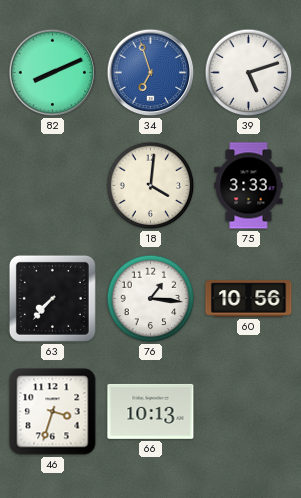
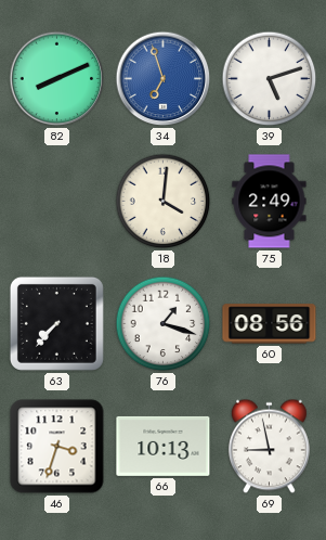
75: 3:33 -> 2:49
76: 1:16 -> 1:18
60: 10:56 -> 08:56
69: none -> 8:58
